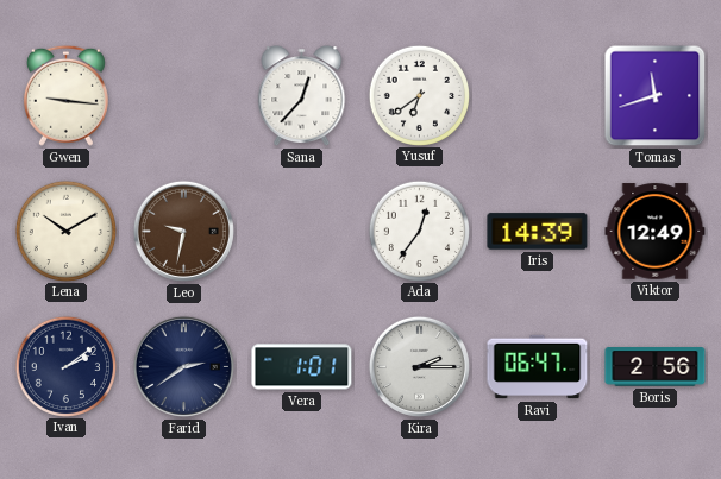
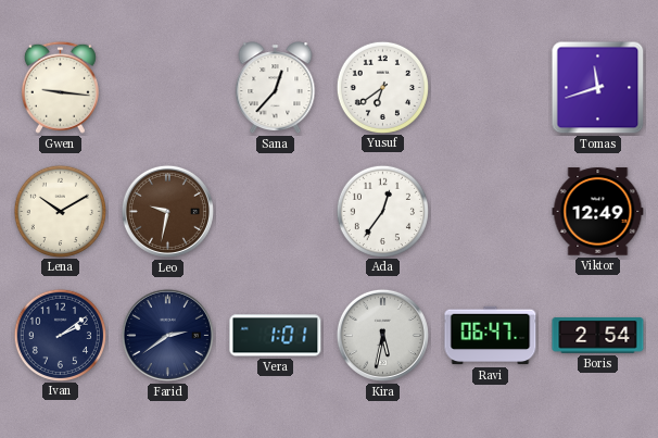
Iris: 14:39 -> none
Kira: 2:15 -> 5:32
Boris: 2:56 -> 2:54
